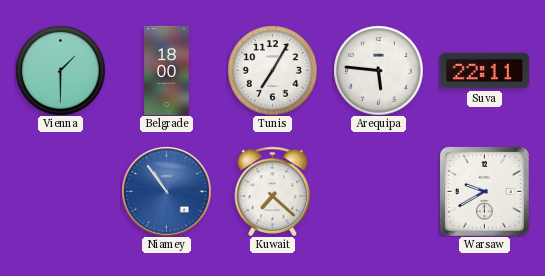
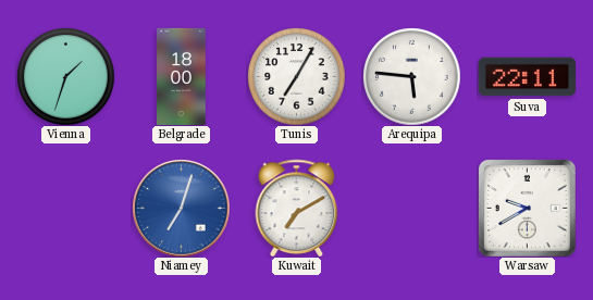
Vienna: 1:30 -> 1:33
Niamey: 10:54 -> 7:03
Kuwait: 7:22 -> 7:10
